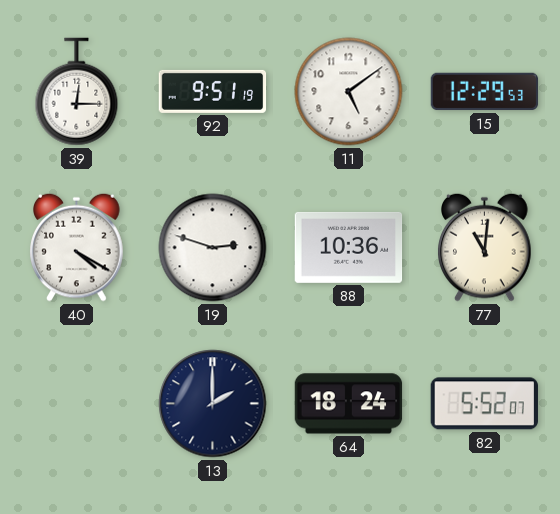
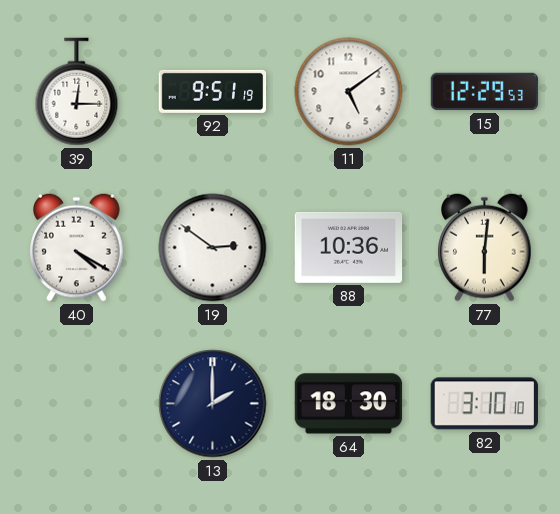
19: 2:48 -> 2:51
77: 11:01 -> 6:01
64: 18:24 -> 18:30
82: 5:52 -> 3:10
